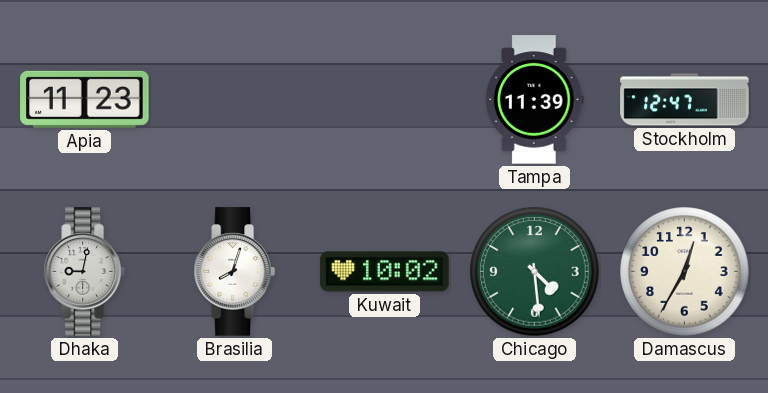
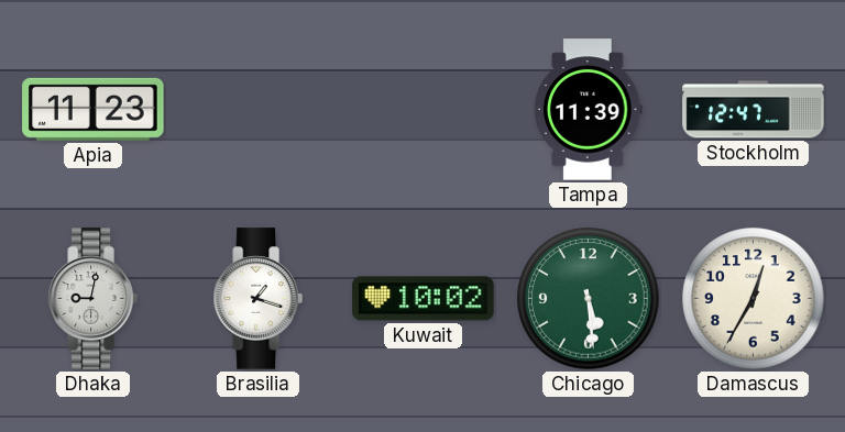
Brasilia: 8:03 -> 1:18
Chicago: 4:29 -> 5:29
